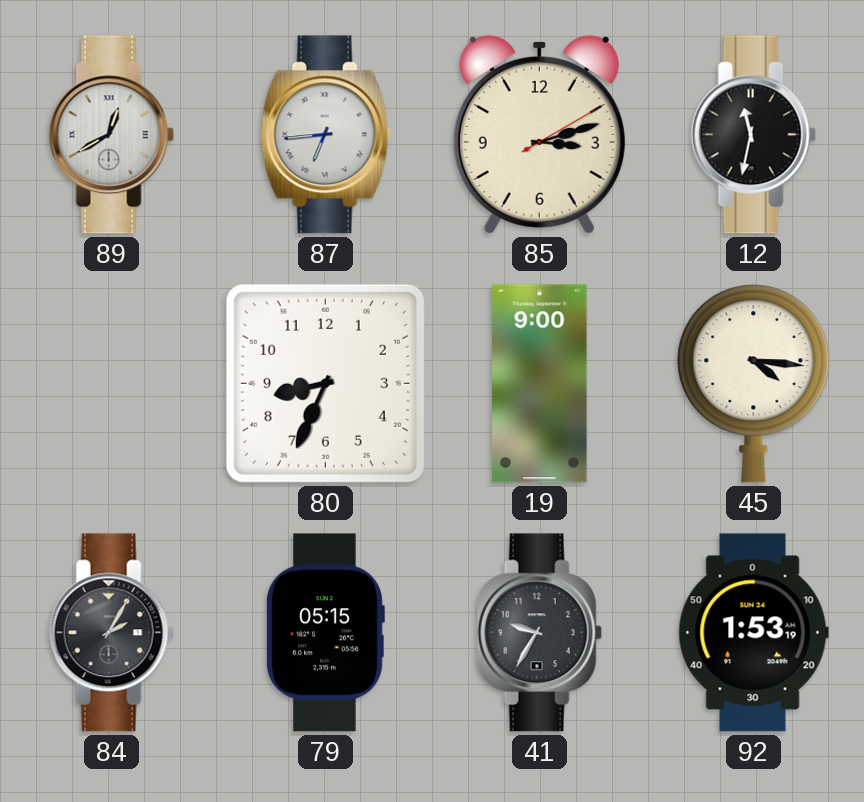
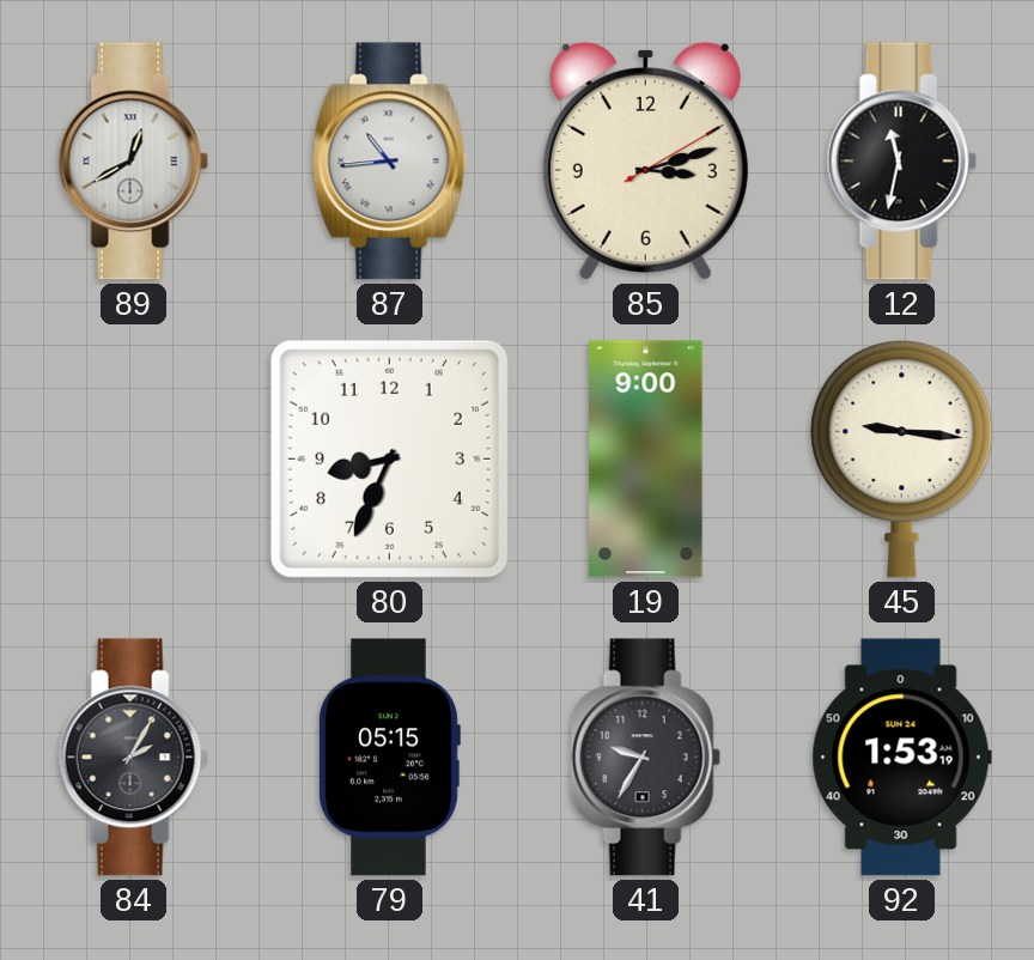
87: 6:44 -> 10:44
45: 4:16 -> 9:16
